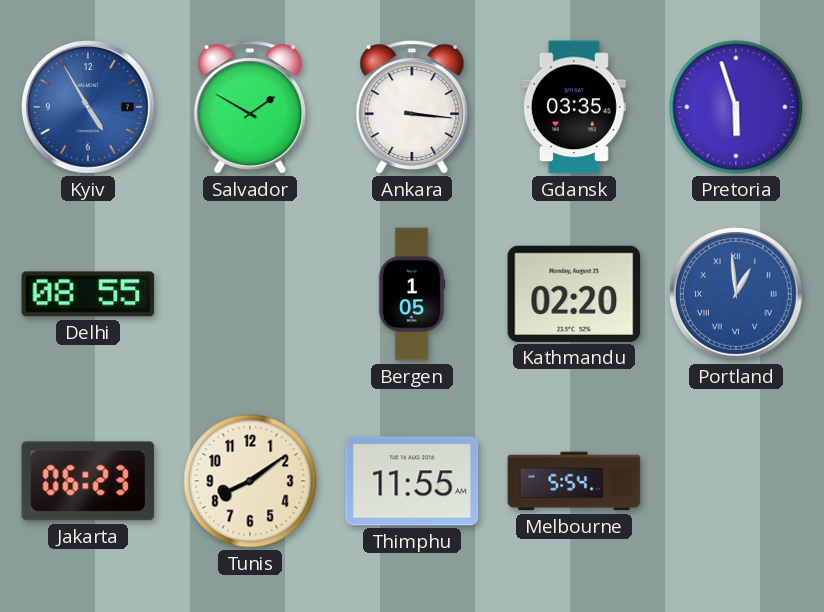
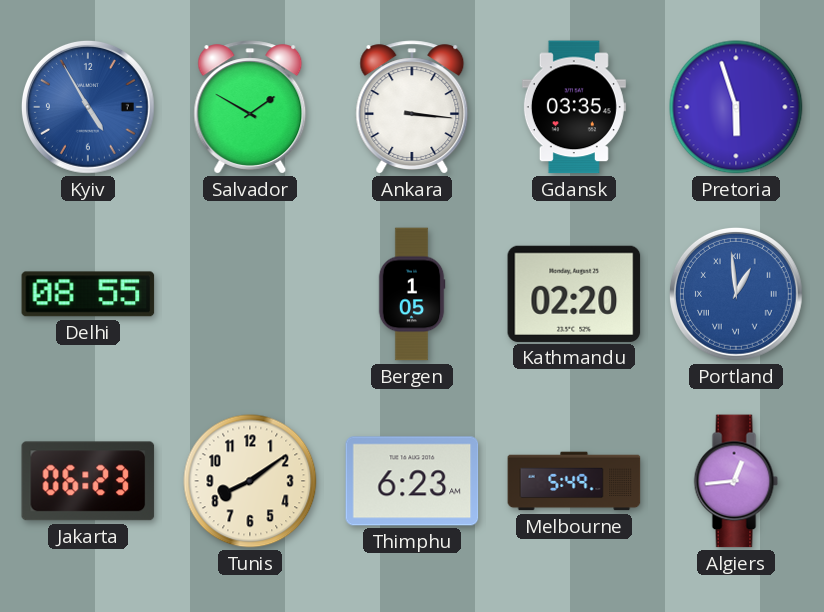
Thimphu: 11:55 -> 6:23
Melbourne: 5:54 -> 5:49
Algiers: none -> 12:44
